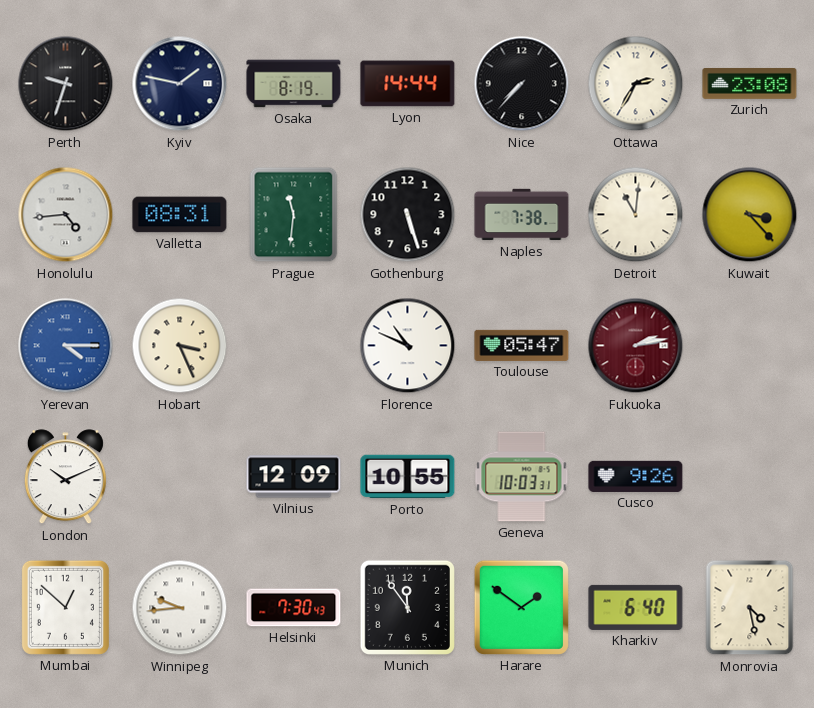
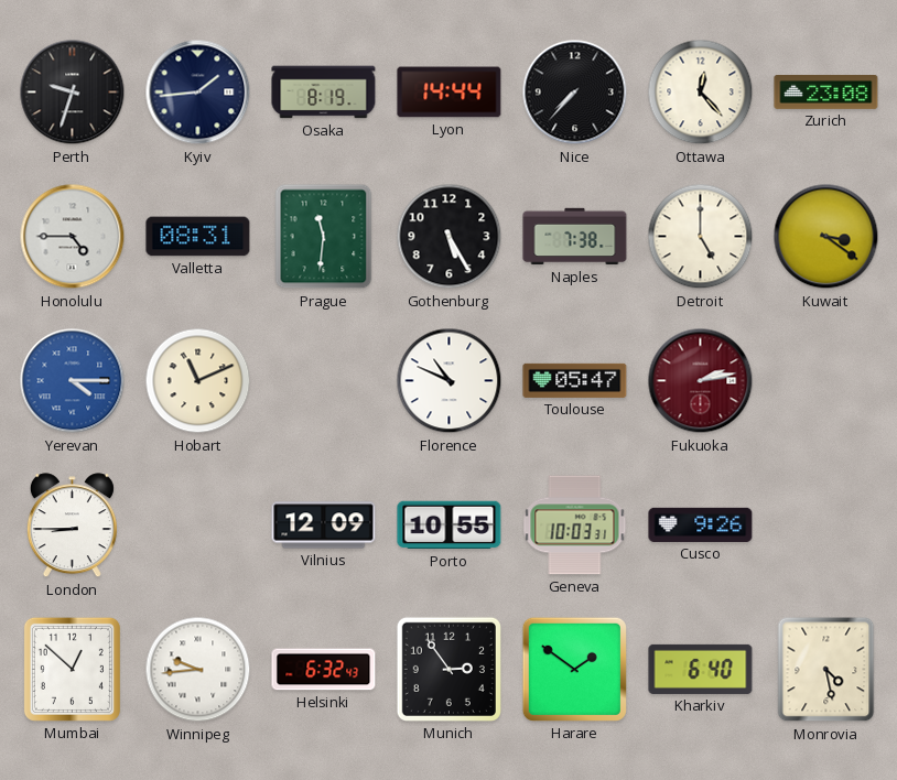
Kyiv: 1:47 -> 1:44
Ottawa: 2:35 -> 12:23
Honolulu: 4:44 -> 4:45
Gothenburg: 5:27 -> 5:25
Detroit: 11:01 -> 5:00
Kuwait: 3:23 -> 3:21
Hobart: 3:26 -> 11:11
London: 10:11 -> 8:45
Helsinki: 7:30 -> 6:32
Munich: 11:54 -> 2:54
